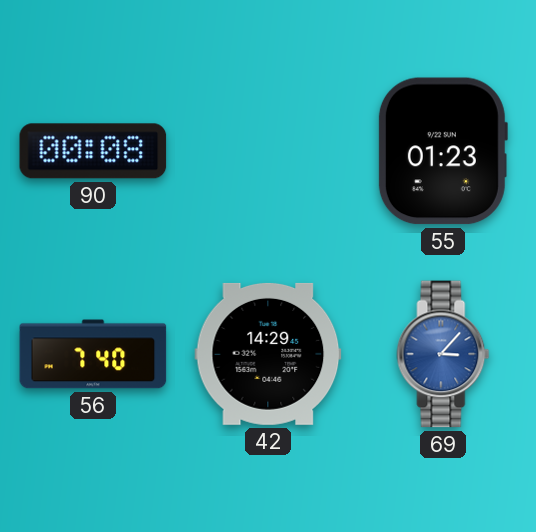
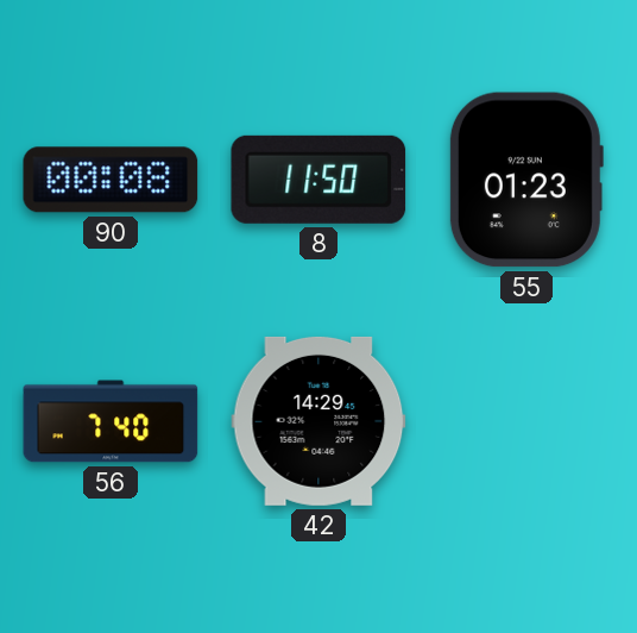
8: none -> 11:50
69: 3:07 -> none
